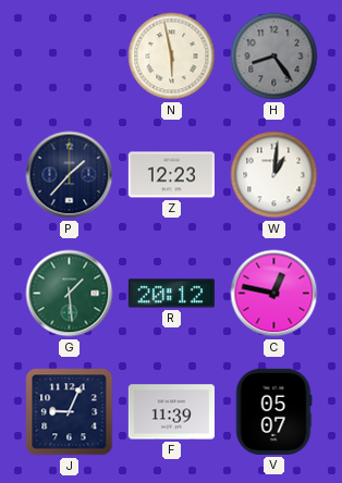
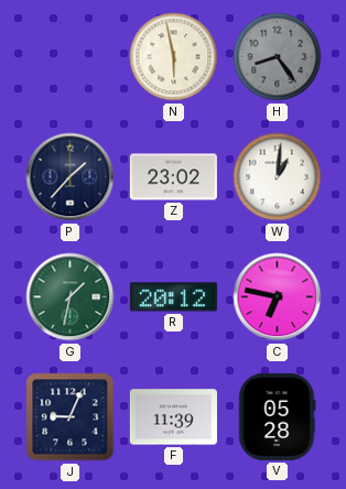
Z: 12:23 -> 23:02
G: 1:29 -> 1:32
C: 12:47 -> 6:47
V: 05:07 -> 05:28
